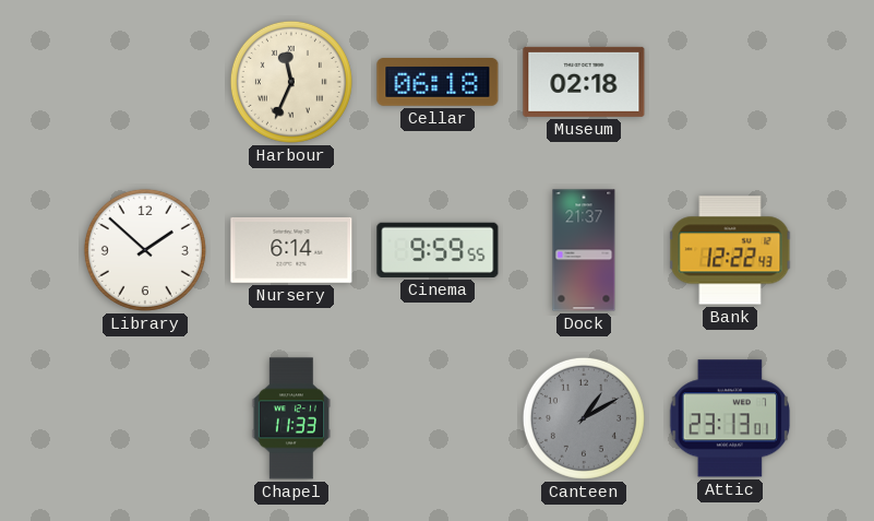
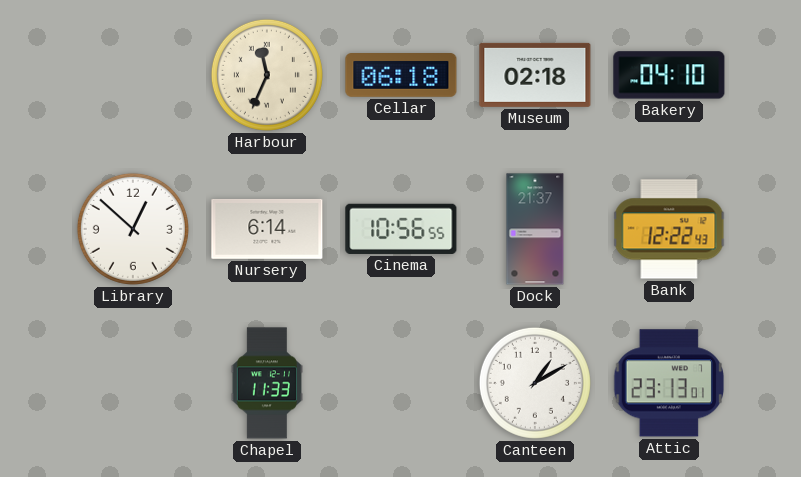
Bakery: none -> 04:10
Library: 1:52 -> 12:52
Cinema: 9:59 -> 10:56
Canteen dial: grey -> white
